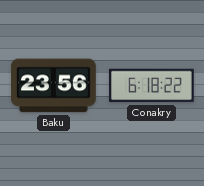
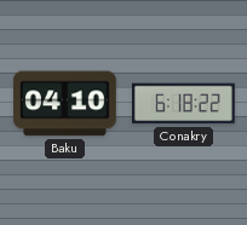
Baku: 23:56 -> 04:10
